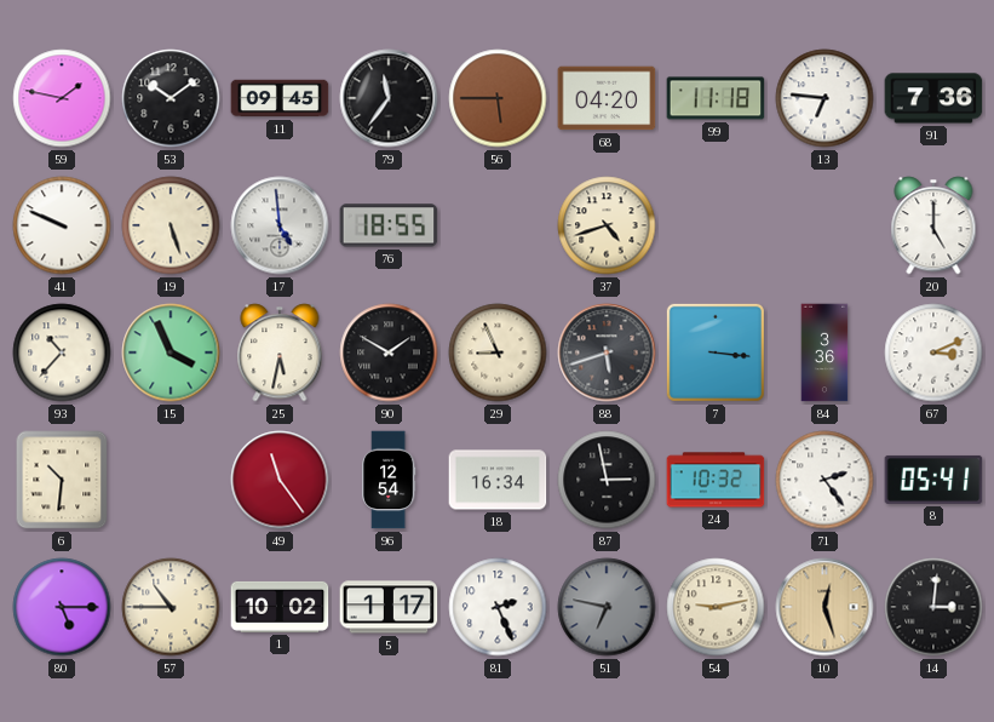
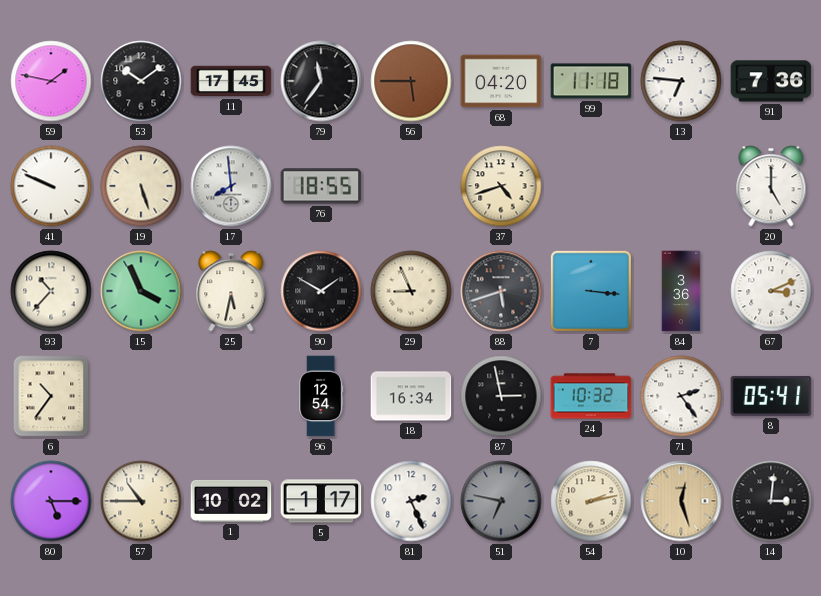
11: 09:45 -> 17:45
17: 4:59 -> 7:59
6: 10:31 -> 10:36
49: 11:24 -> none
54: 9:13 -> 2:13
